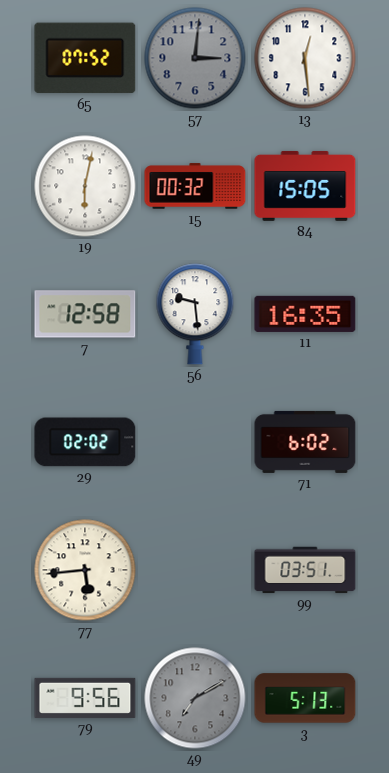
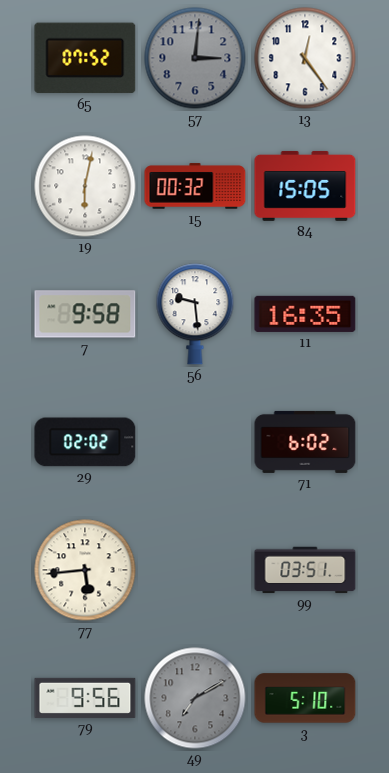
13: 12:29 -> 12:24
7: 12:58 -> 9:58
3: 5:13 -> 5:10
